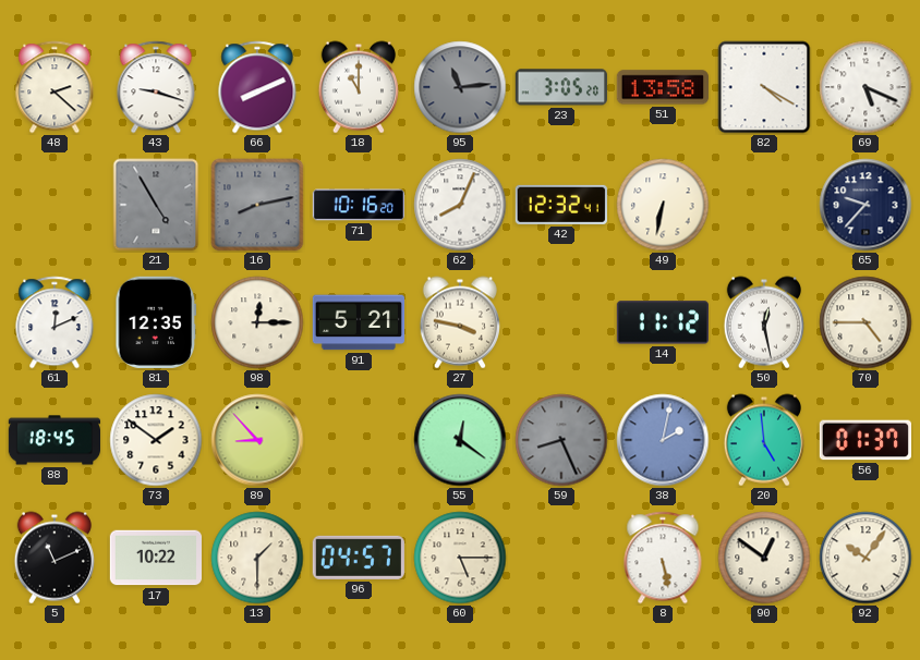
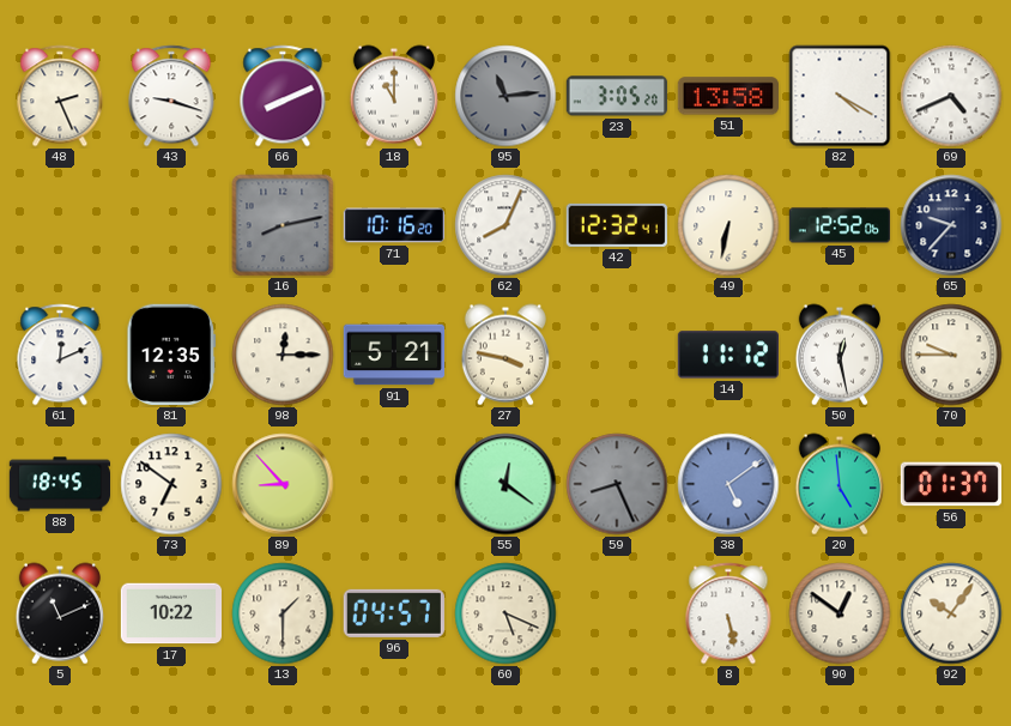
48: 2:22 -> 2:26
69: 5:19 -> 4:41
21: 4:55 -> none
45: none -> 12:52
70: 4:45 -> 9:45
73: 1:51 -> 6:51
38: 2:02 -> 5:09
60: 5:15 -> 5:19
